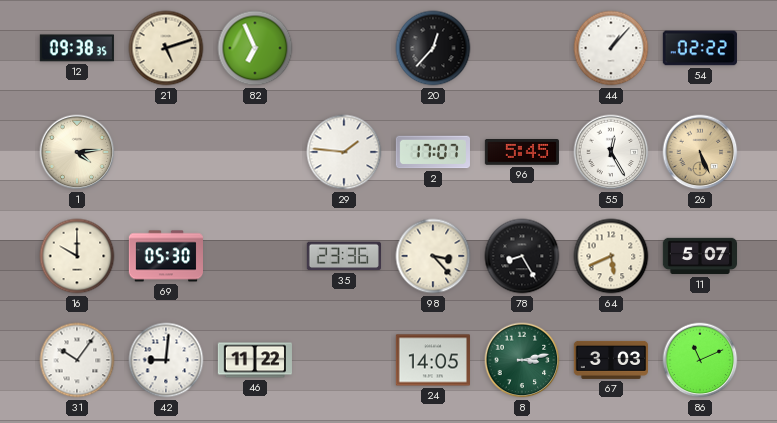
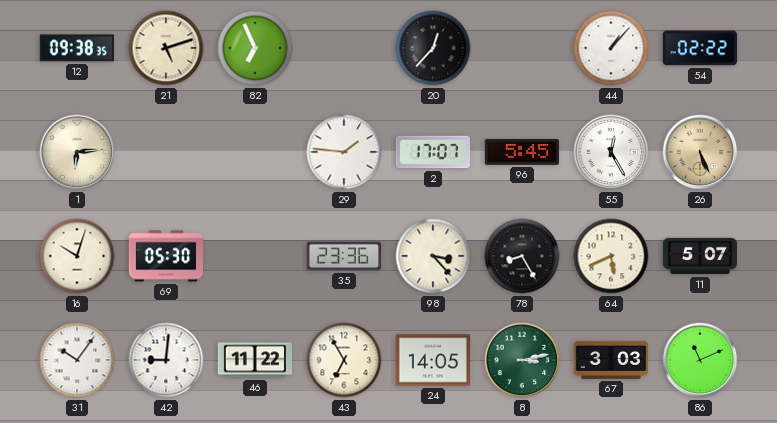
1: 4:14 -> 6:14
16: 10:00 -> 10:03
43: none -> 6:55
